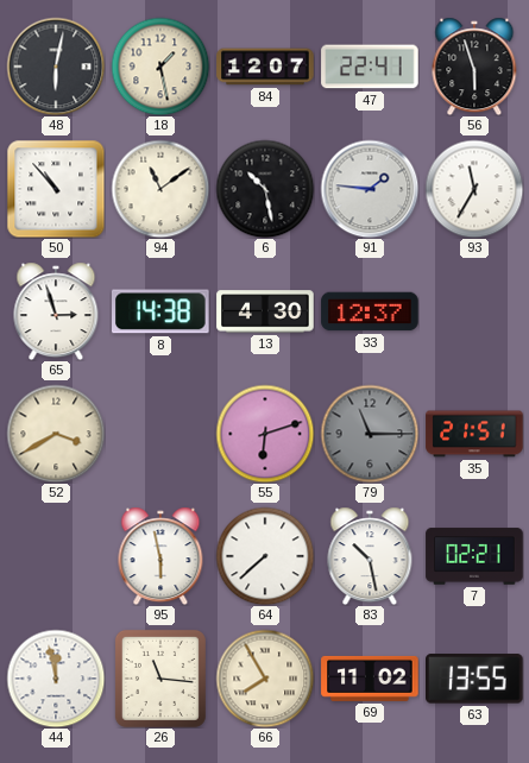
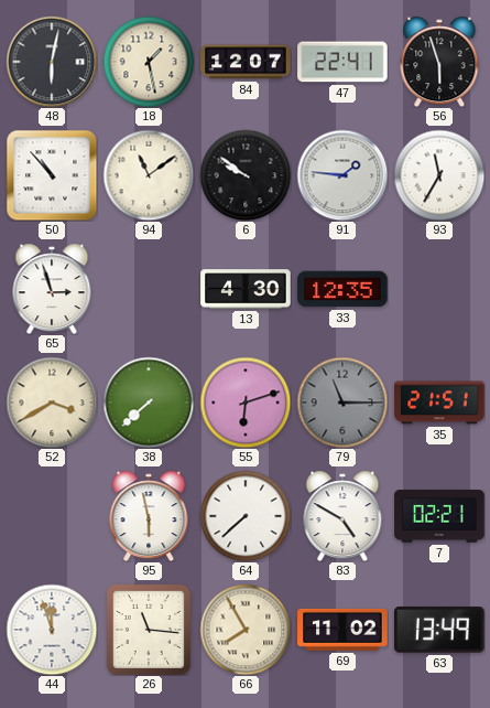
6: 10:28 -> 9:51
8: 14:38 -> none
33: 12:37 -> 12:35
38: none -> 7:38
83: 10:28 -> 4:50
44: 11:58 -> 11:57
63: 13:55 -> 13:49
